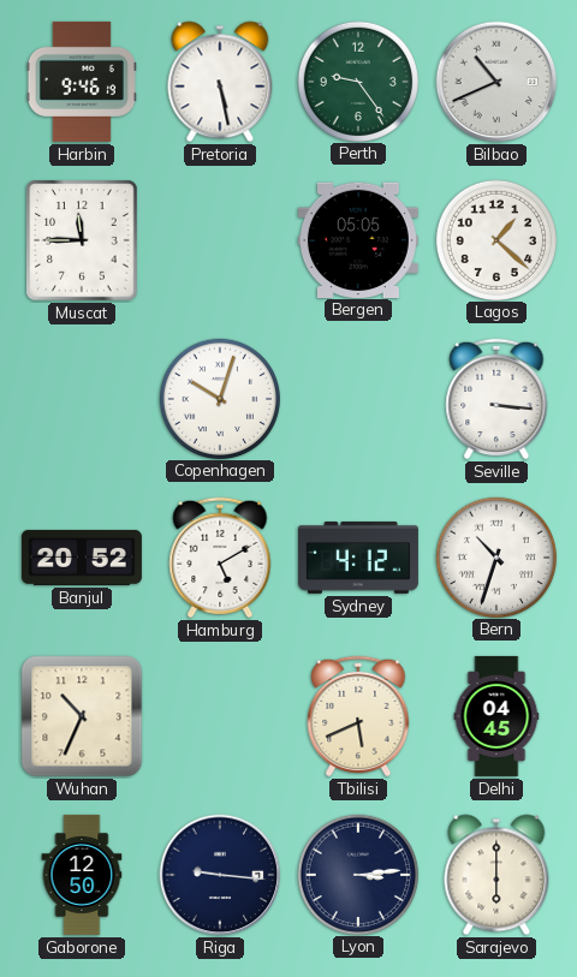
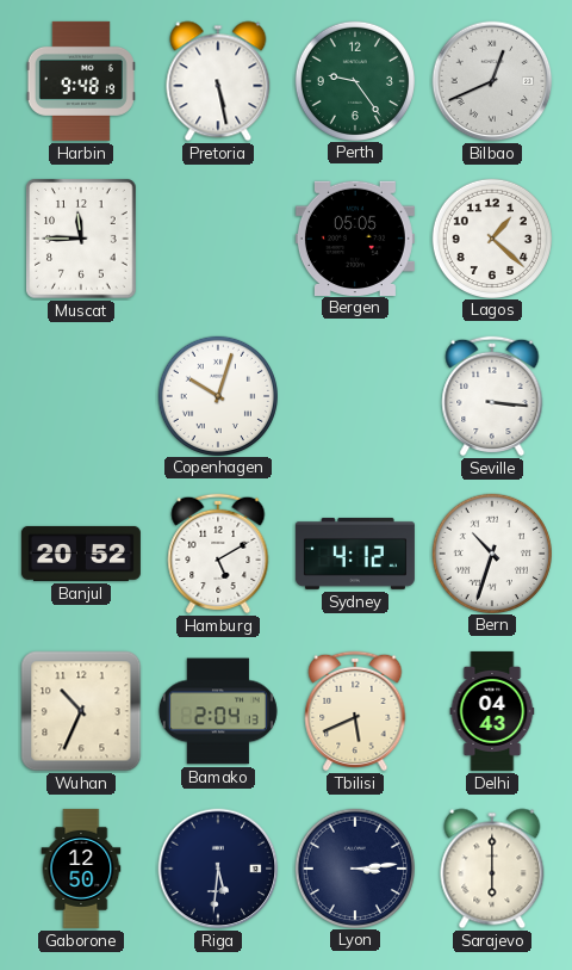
Harbin: 9:46 -> 9:48
Bilbao: 10:41 -> 12:41
Bamako: none -> 2:04
Delhi: 04:45 -> 04:43
Riga: 9:16 -> 5:31
